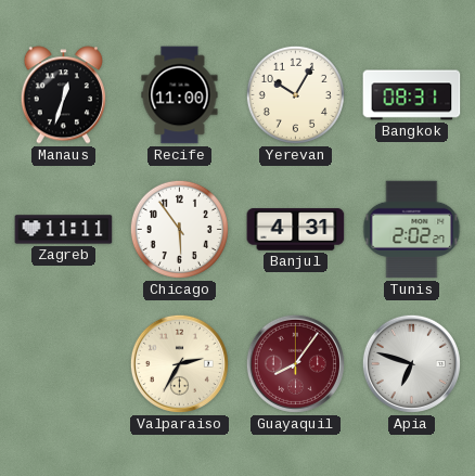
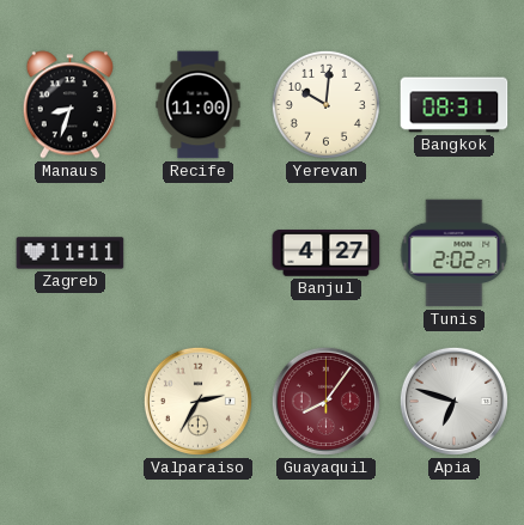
Manaus: 12:33 -> 8:33
Yerevan: 10:05 -> 10:01
Chicago: 5:54 -> none
Banjul: 4:31 -> 4:27
